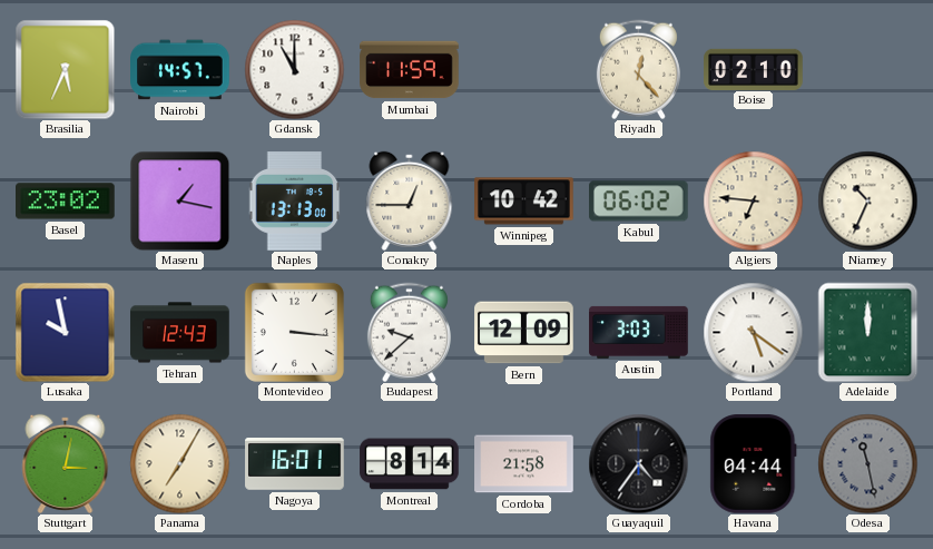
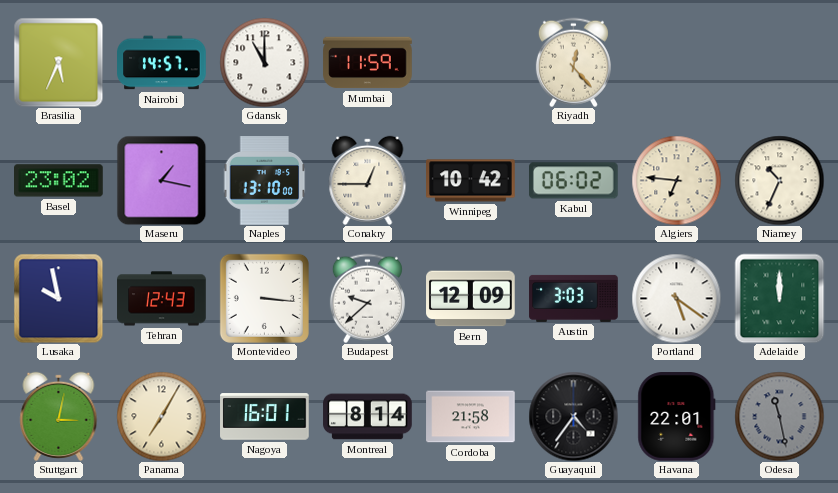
Boise: 02:10 -> none
Naples: 13:13 -> 13:10
Havana: 04:44 -> 22:01
